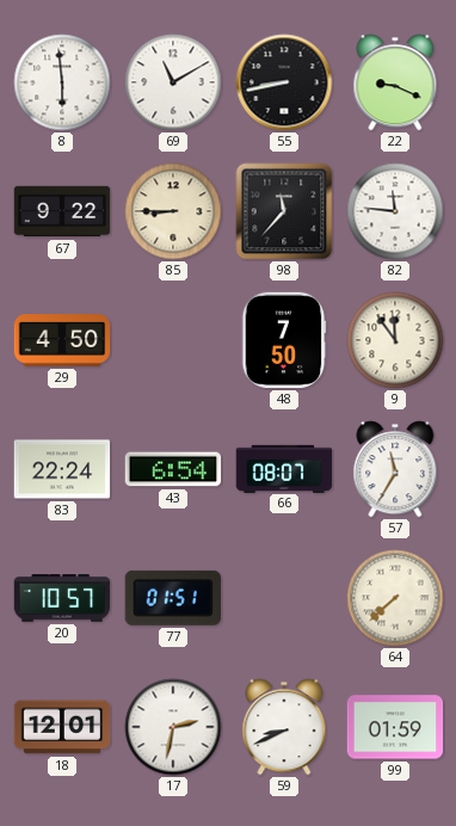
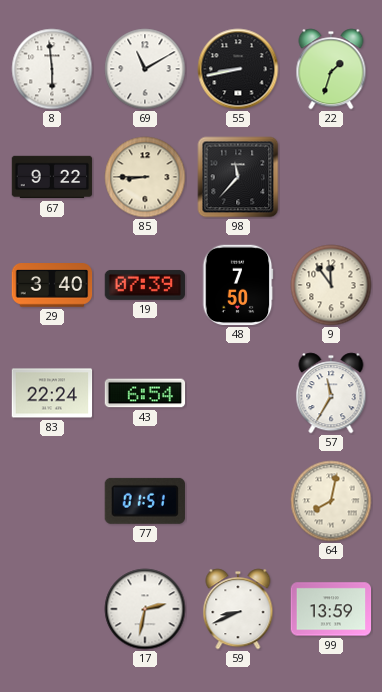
22: 9:19 -> 1:33
82: 11:46 -> none
29: 4:50 -> 3:40
19: none -> 07:39
66: 08:07 -> none
20: 10:57 -> none
64: 7:38 -> 8:02
18: 12:01 -> none
99: 01:59 -> 13:59
